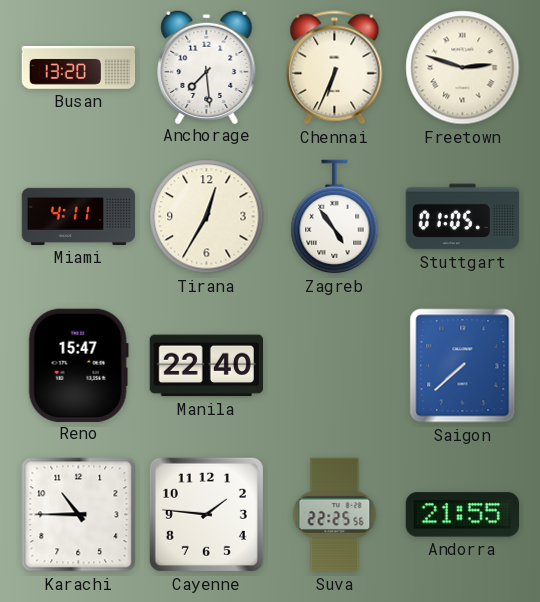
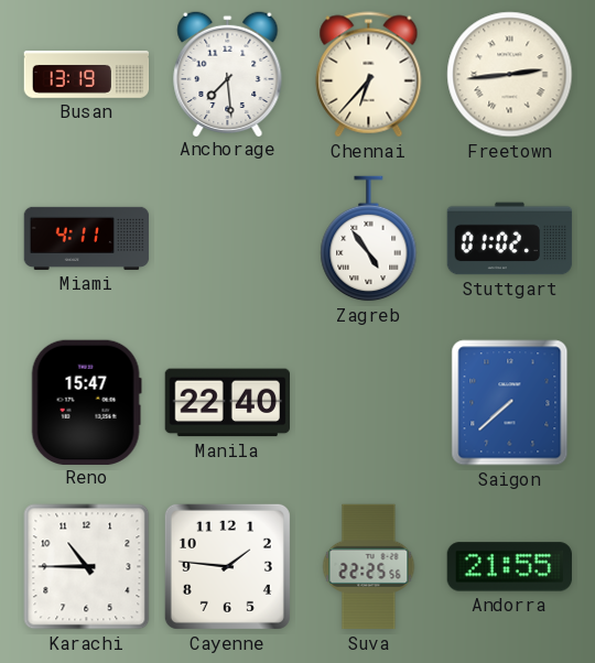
Busan: 13:20 -> 13:19
Chennai: 6:34 -> 6:37
Freetown: 2:48 -> 2:44
Tirana: 12:35 -> none
Stuttgart: 01:05 -> 01:02
